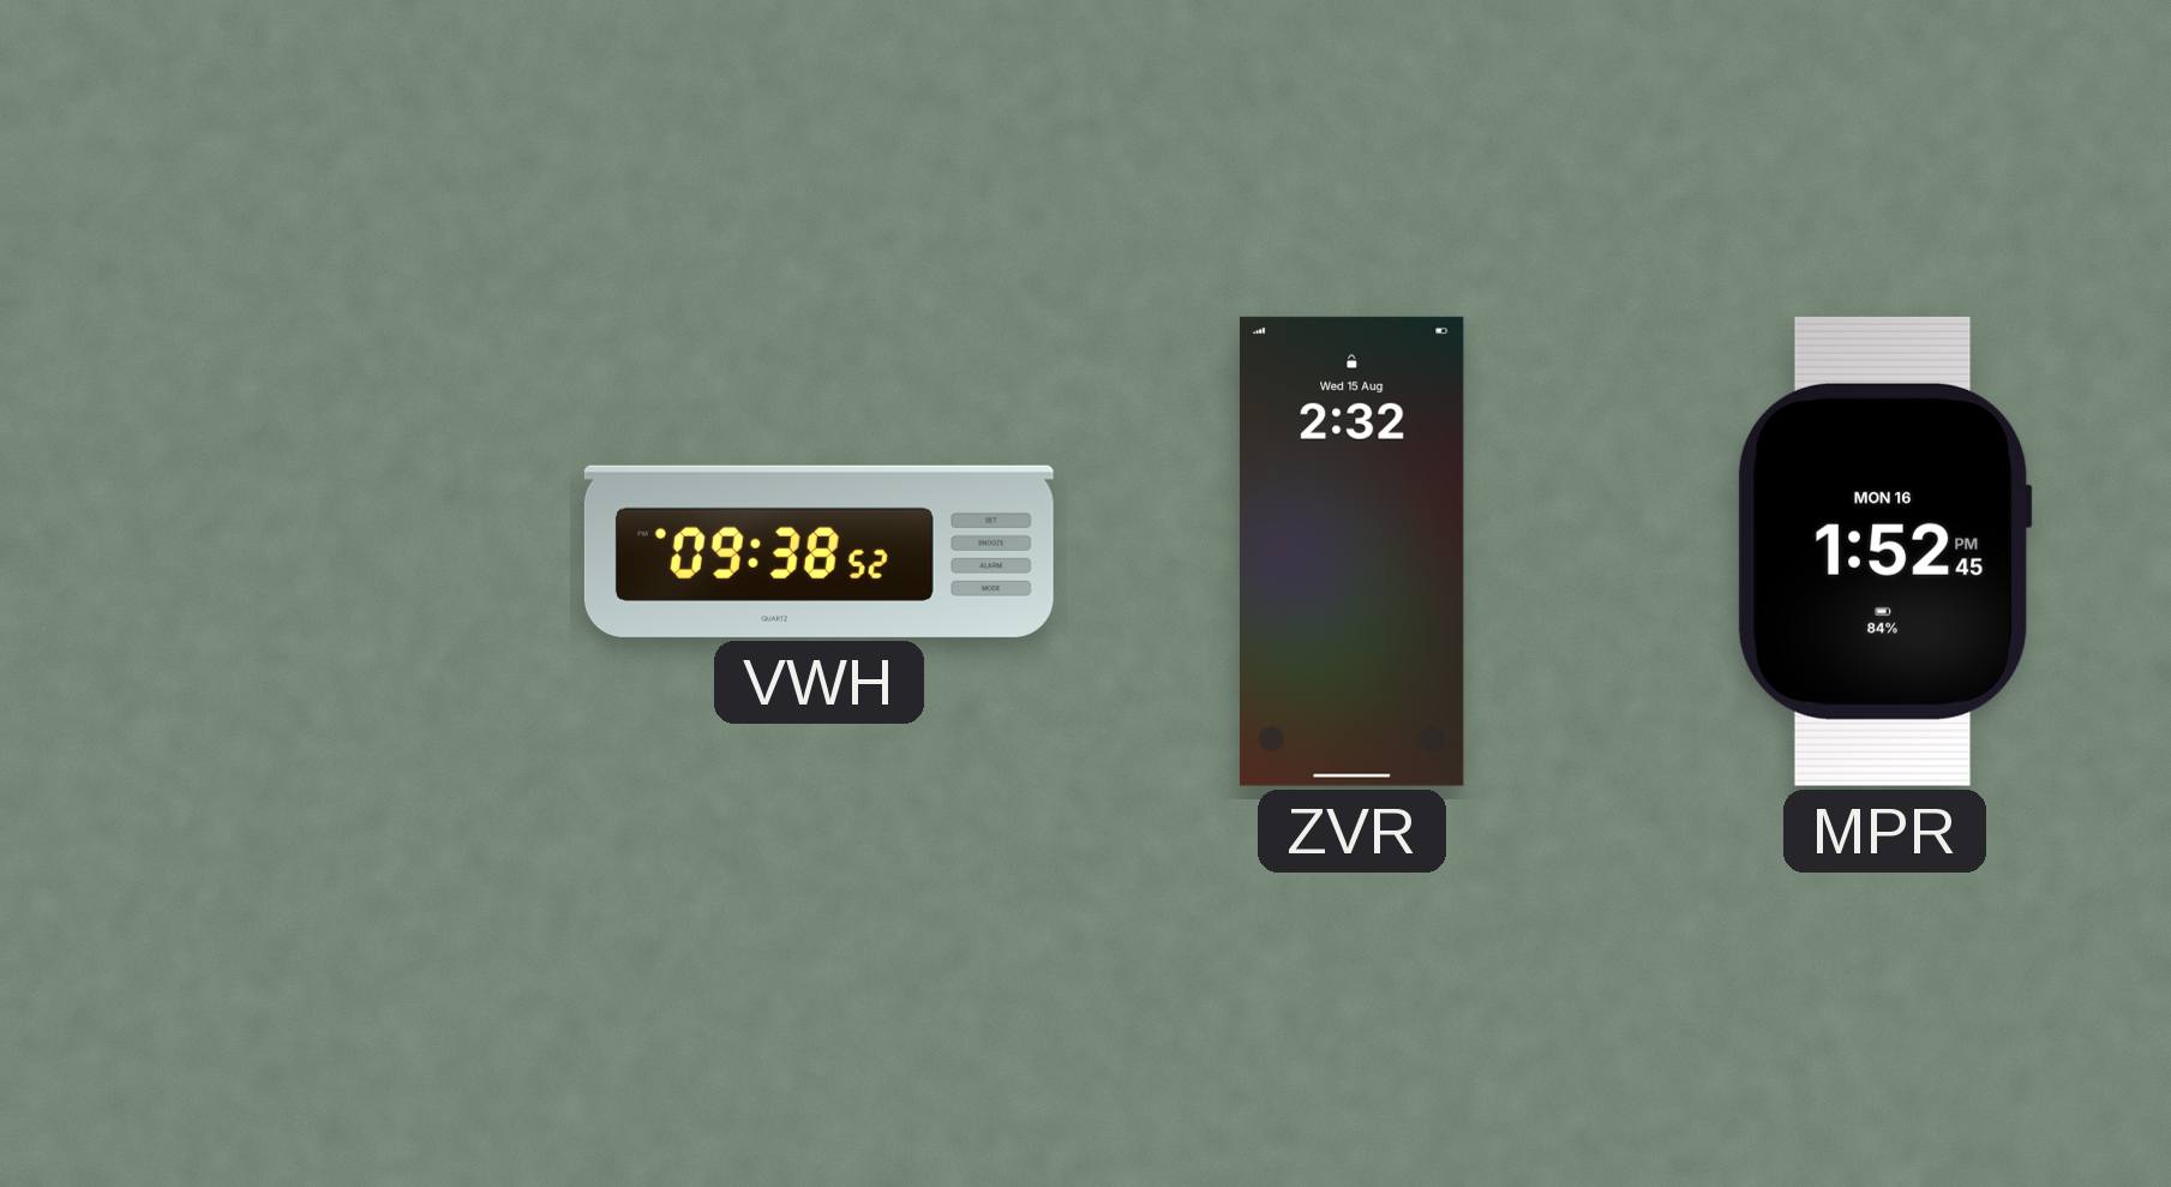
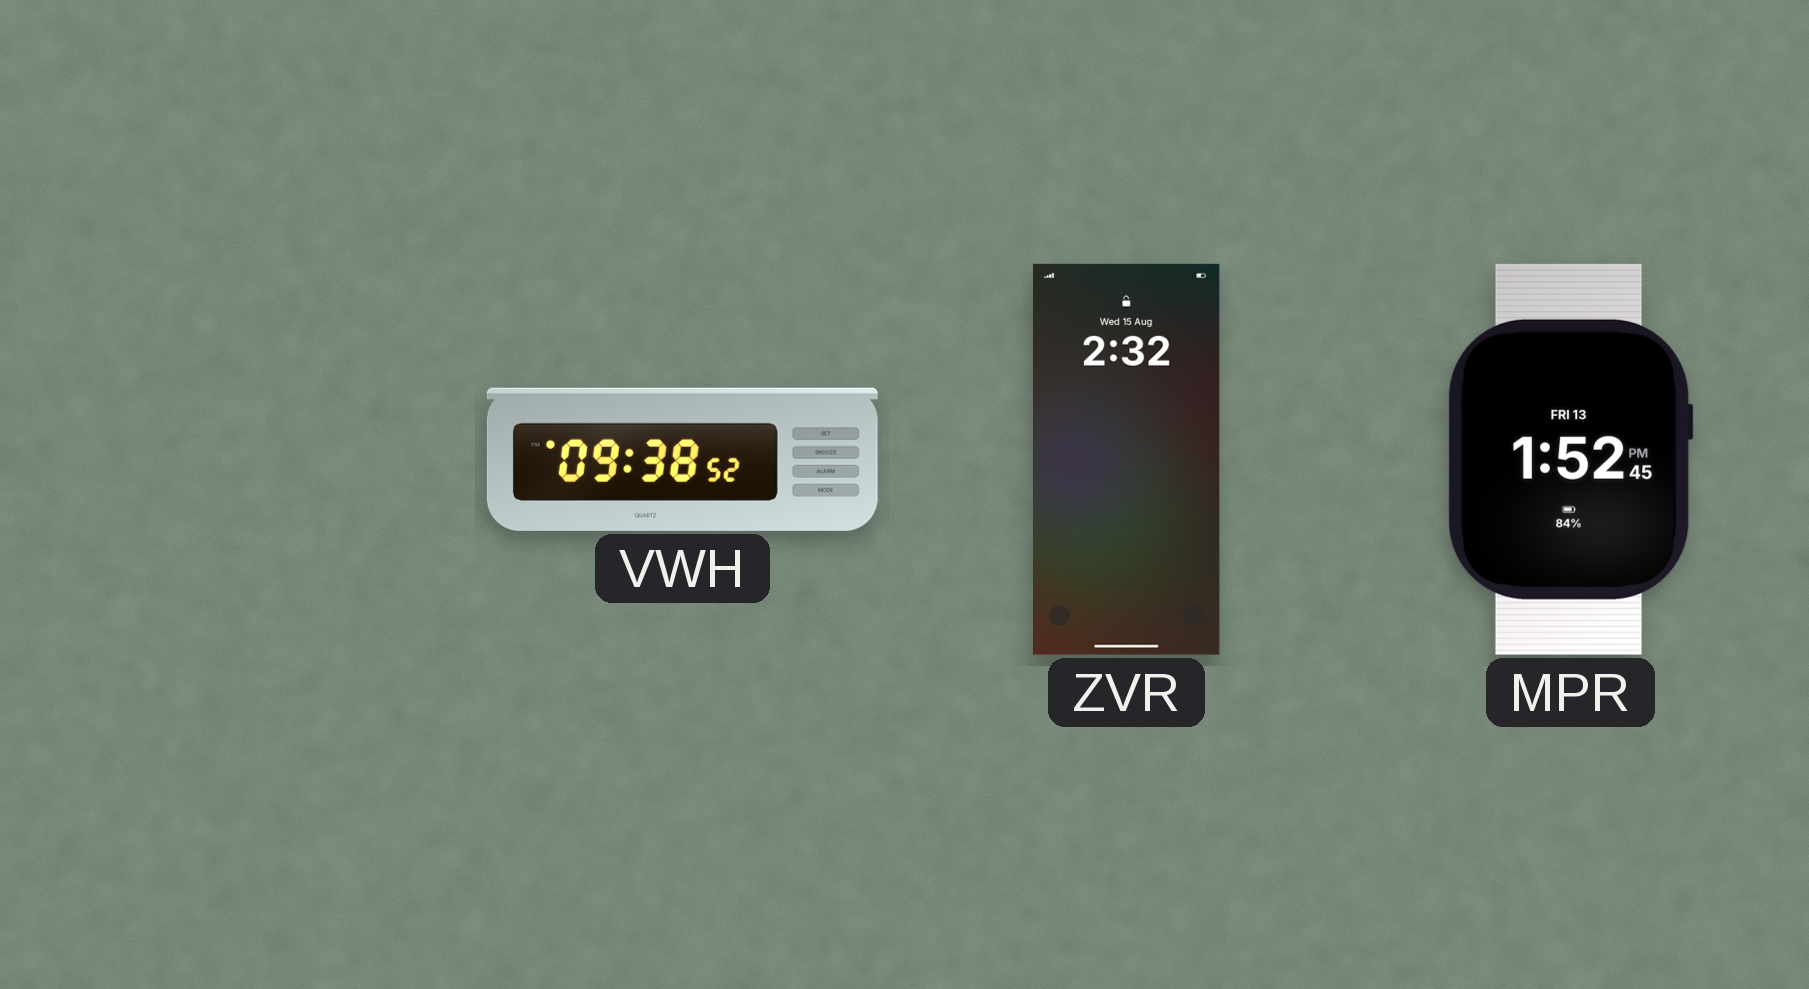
MPR date: MON 16 -> FRI 13
